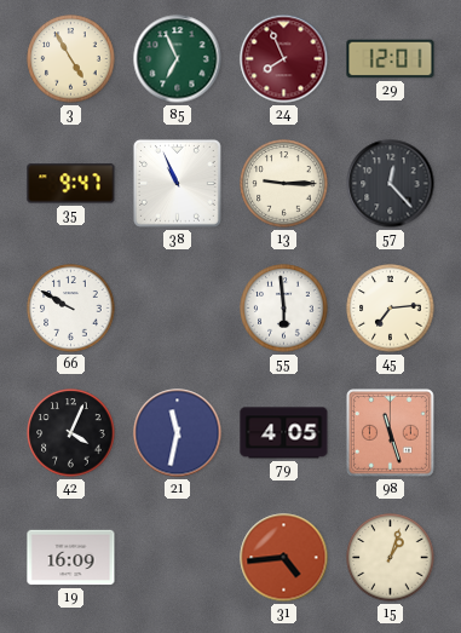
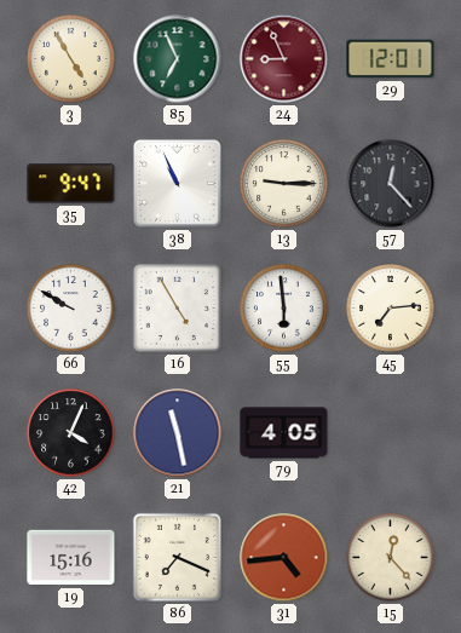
24: 7:56 -> 8:56
16: none -> 4:55
21: 11:32 -> 11:28
98: 11:27 -> none
19: 16:09 -> 15:16
86: none -> 7:19
15: 1:03 -> 12:23
